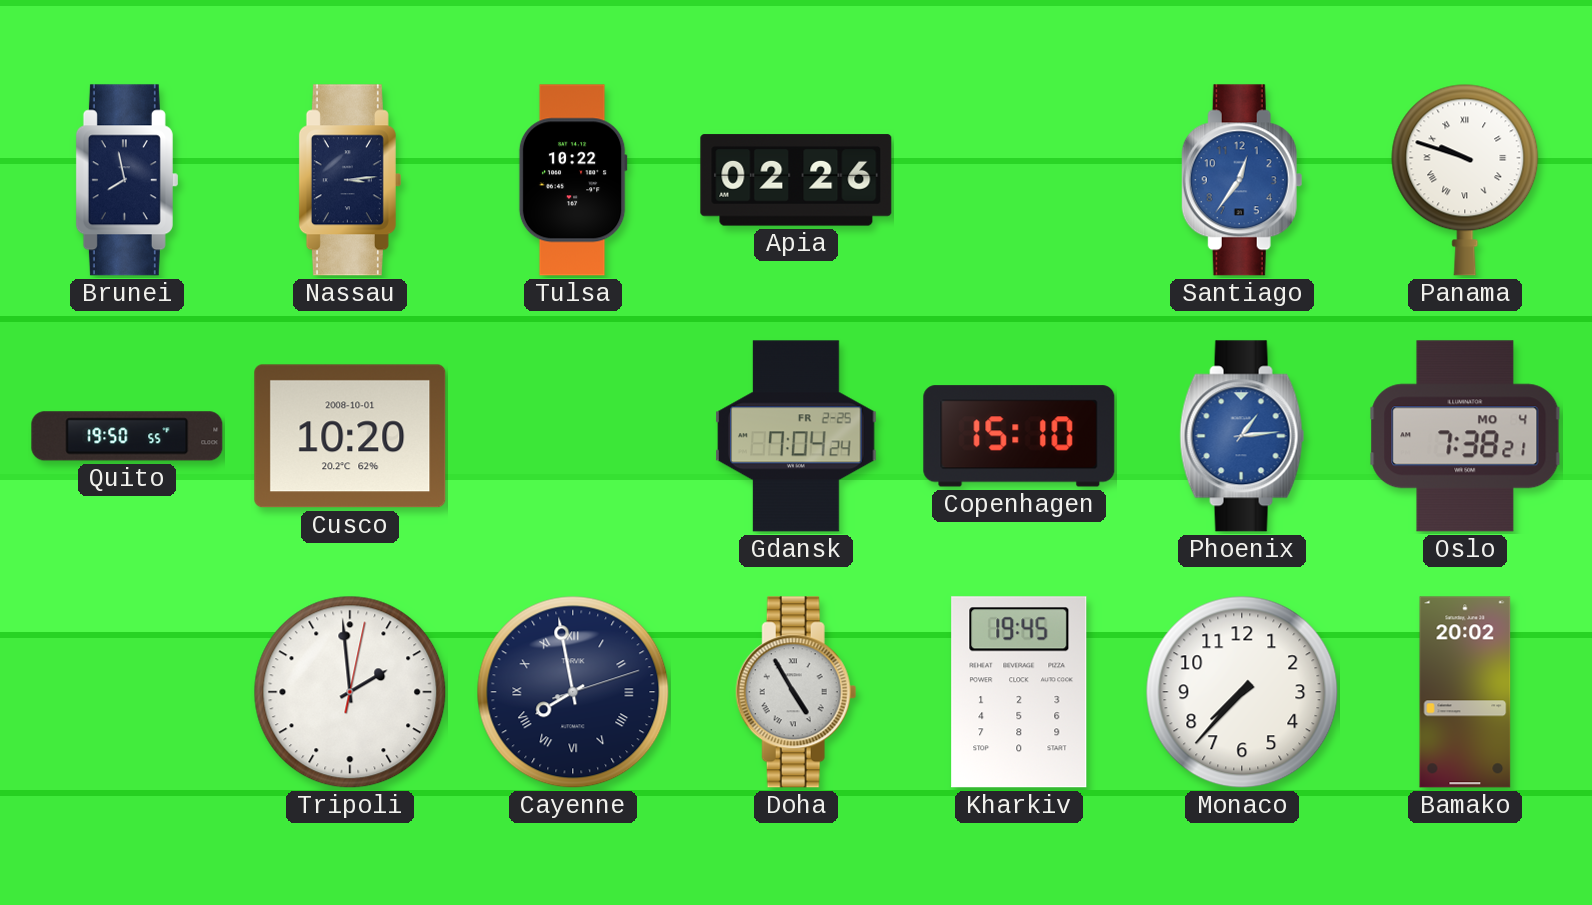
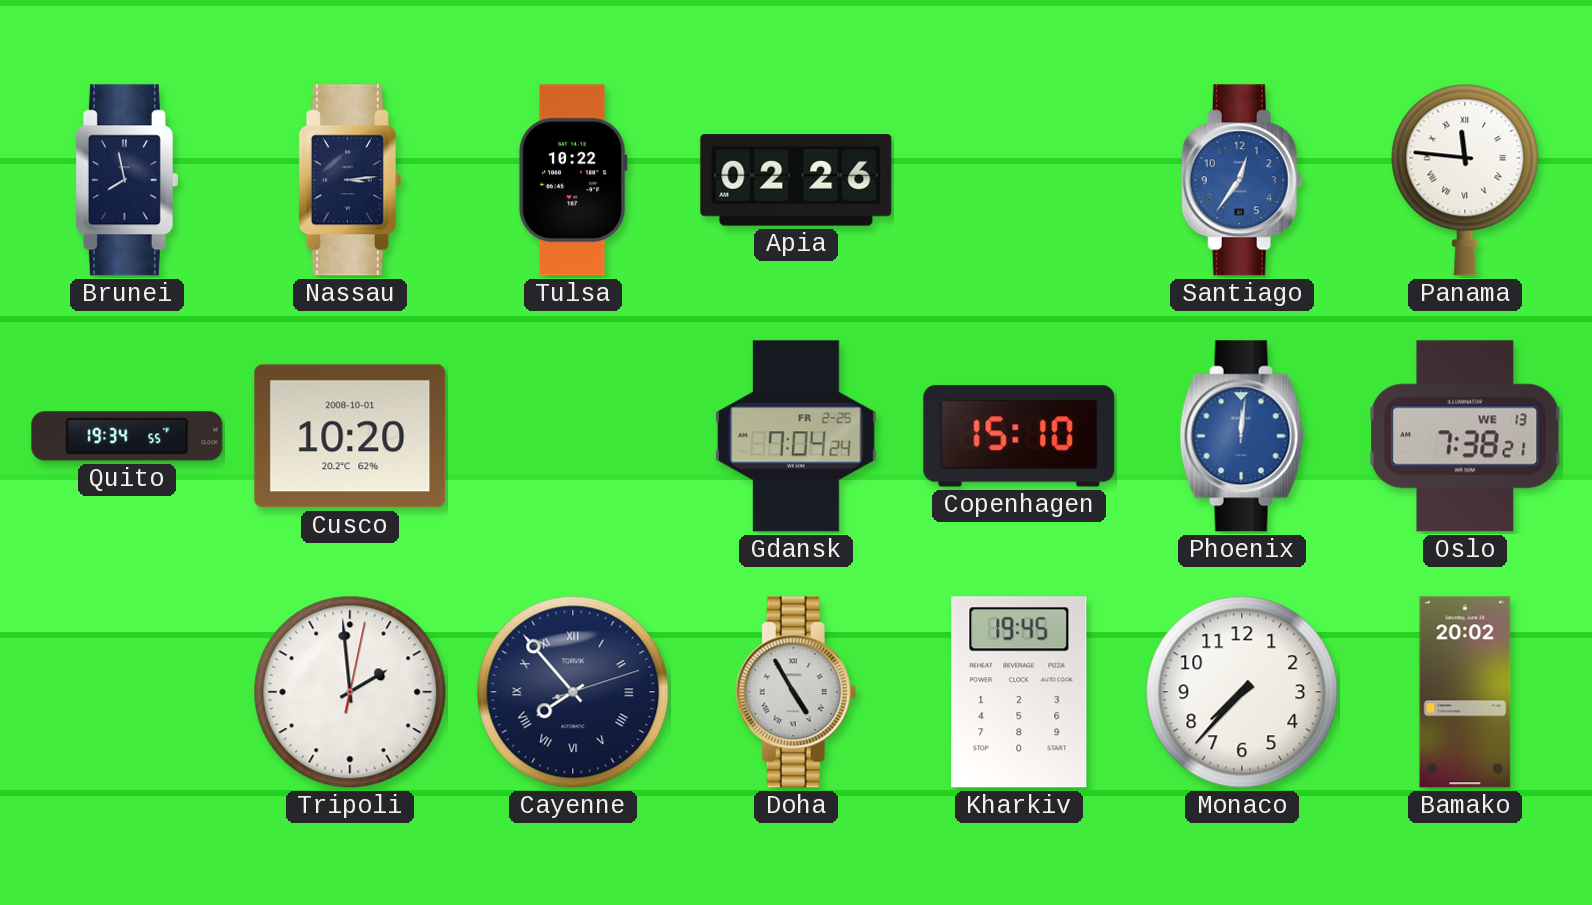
Panama: 9:48 -> 11:46
Quito: 19:50 -> 19:34
Phoenix: 1:14 -> 12:01
Oslo date: MO 4 -> WE 13
Cayenne: 7:58 -> 7:53
